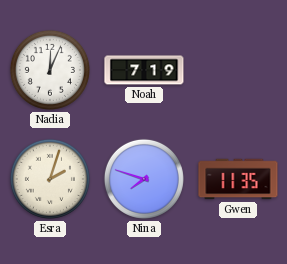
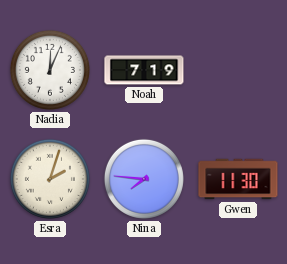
Nina: 7:48 -> 7:46
Gwen: 11:35 -> 11:30
